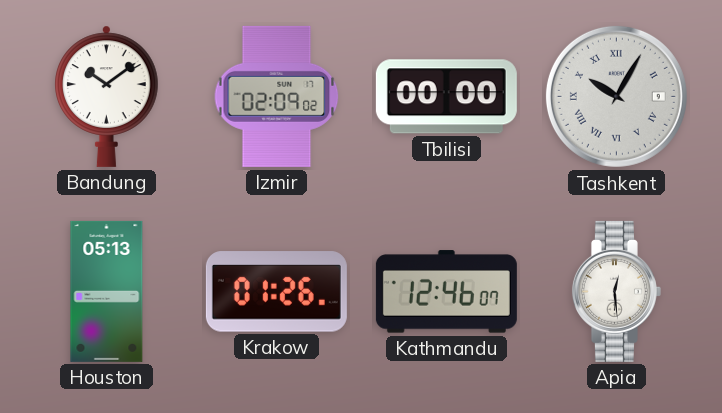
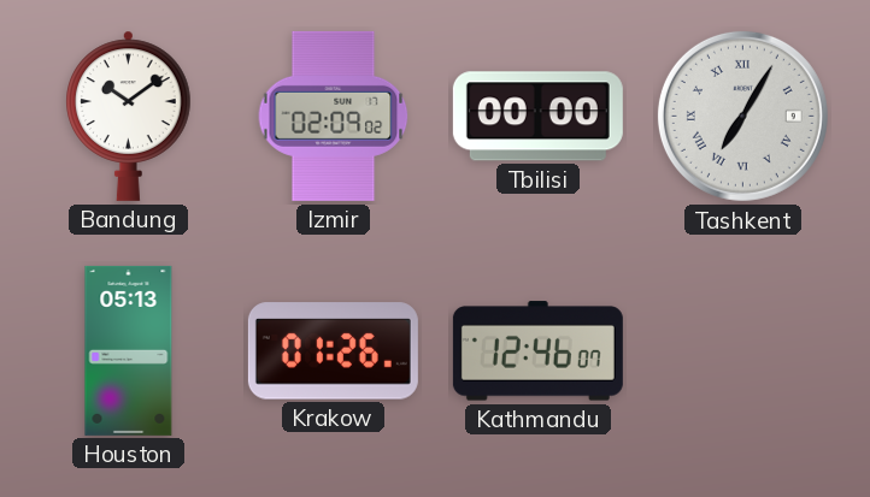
Tashkent: 10:05 -> 7:05
Apia: 12:29 -> none
